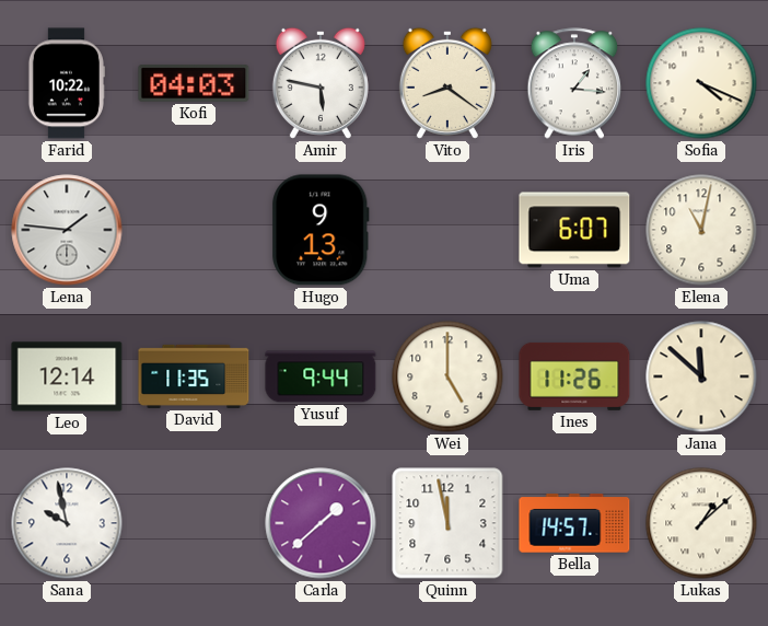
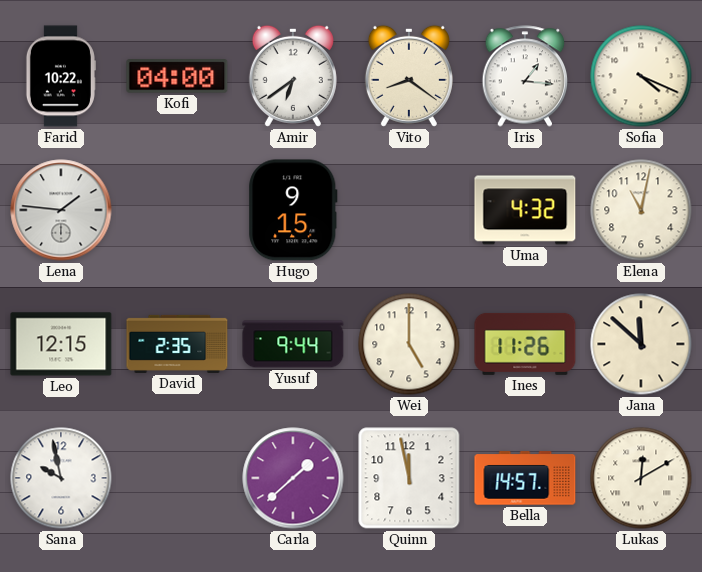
Kofi: 04:03 -> 04:00
Amir: 5:47 -> 6:39
Hugo: 9:13 -> 9:15
Uma: 6:07 -> 4:32
Leo: 12:14 -> 12:15
David: 11:35 -> 2:35
Lukas: 1:08 -> 12:10
